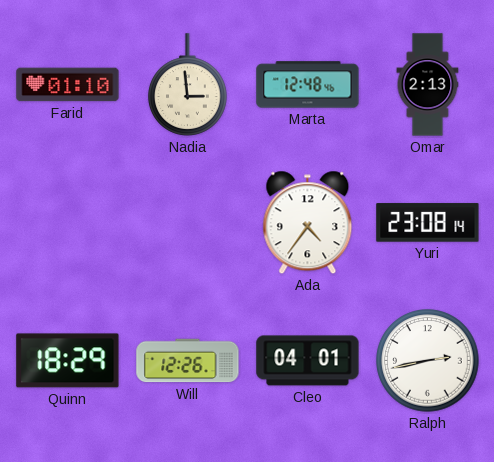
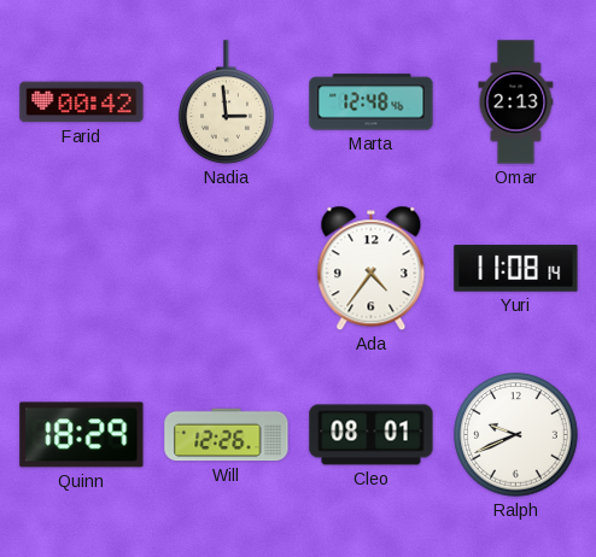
Farid: 01:10 -> 00:42
Yuri: 23:08 -> 11:08
Cleo: 04:01 -> 08:01
Ralph: 2:43 -> 9:41
